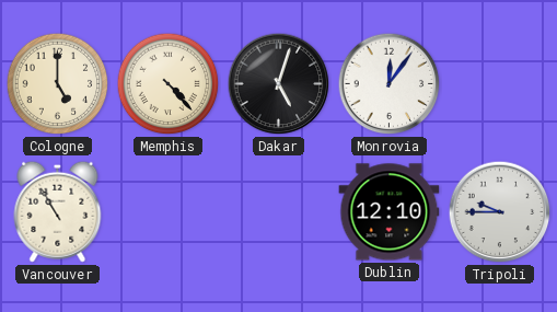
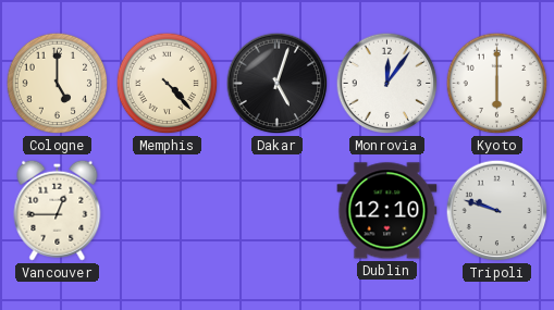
Kyoto: none -> 6:00
Vancouver: 10:55 -> 12:45
Tripoli: 9:45 -> 9:48
